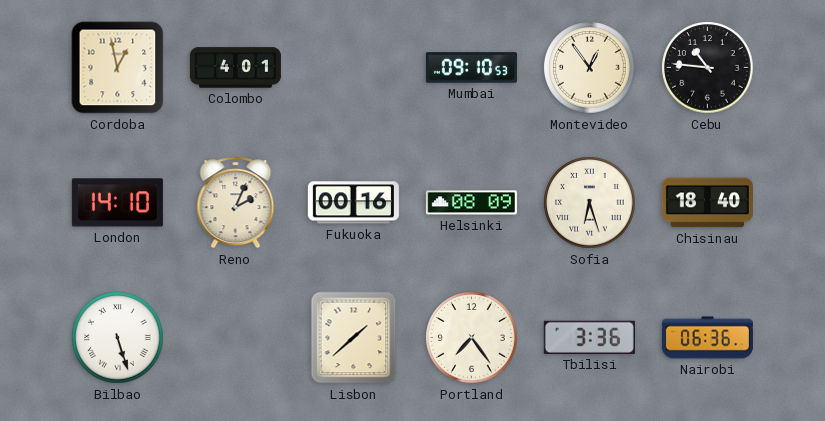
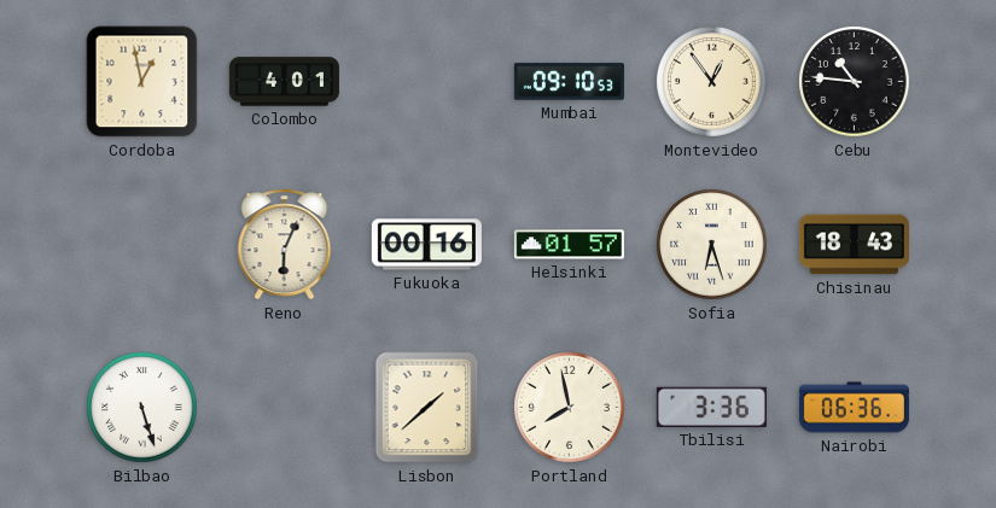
London: 14:10 -> none
Reno: 2:04 -> 6:04
Helsinki: 08:09 -> 01:57
Chisinau: 18:40 -> 18:43
Portland: 7:24 -> 7:58
